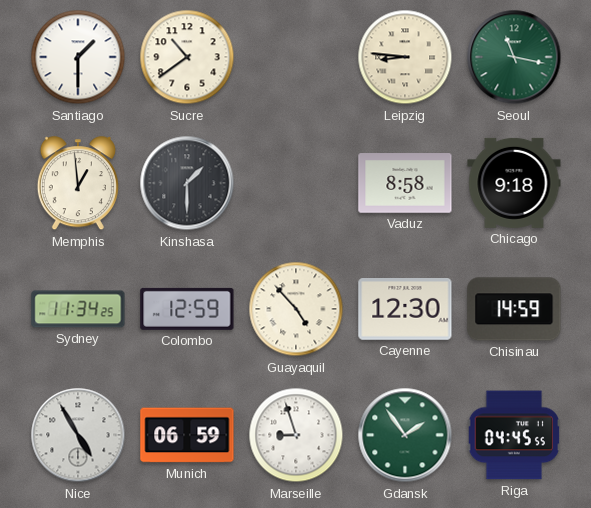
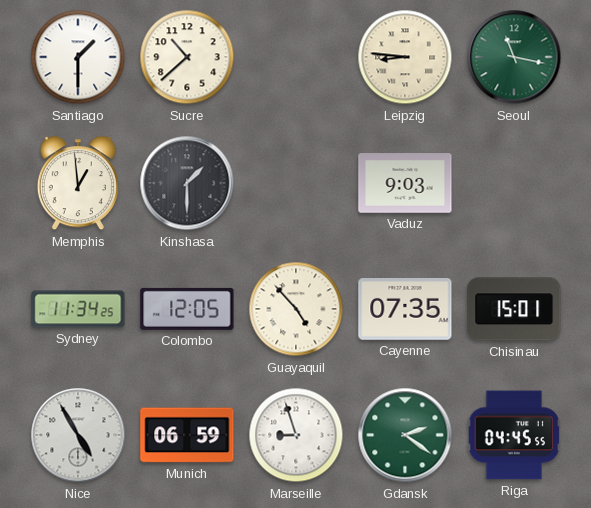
Sucre: 10:39 -> 10:38
Vaduz: 8:58 -> 9:03
Chicago: 9:18 -> none
Colombo: 12:59 -> 12:05
Cayenne: 12:30 -> 07:35
Chisinau: 14:59 -> 15:01
Gdansk: 1:54 -> 2:21
